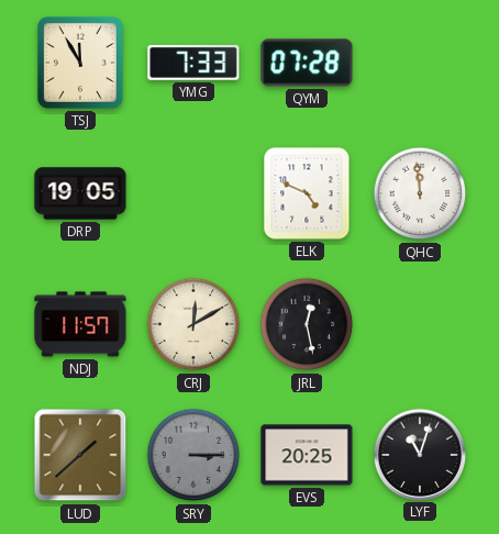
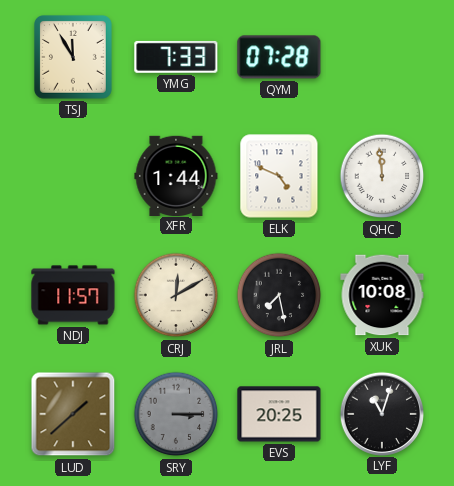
DRP: 19:05 -> none
XFR: none -> 1:44
JRL: 12:28 -> 7:28
XUK: none -> 10:08
